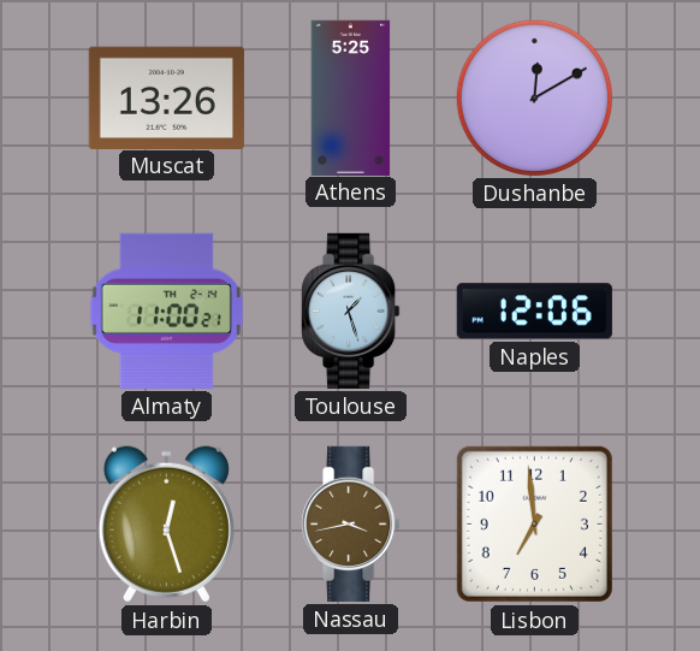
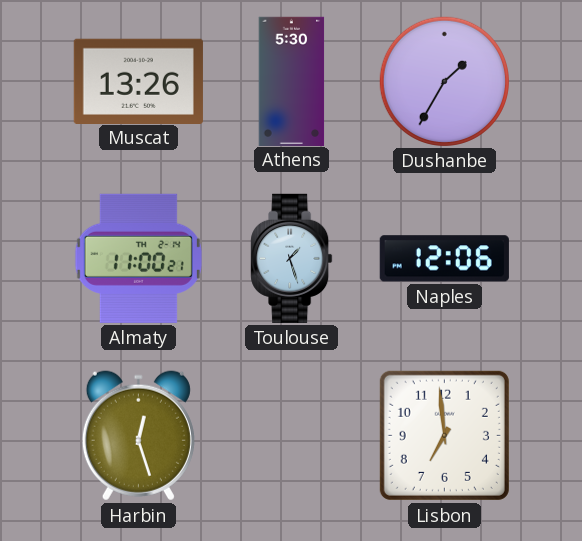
Athens: 5:25 -> 5:30
Dushanbe: 12:10 -> 1:35
Nassau: 3:43 -> none
